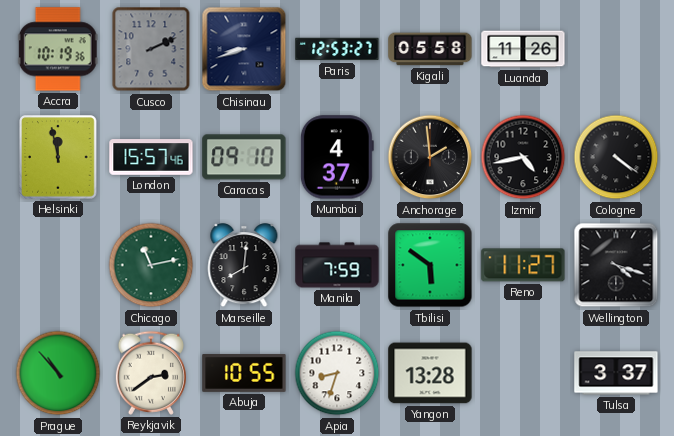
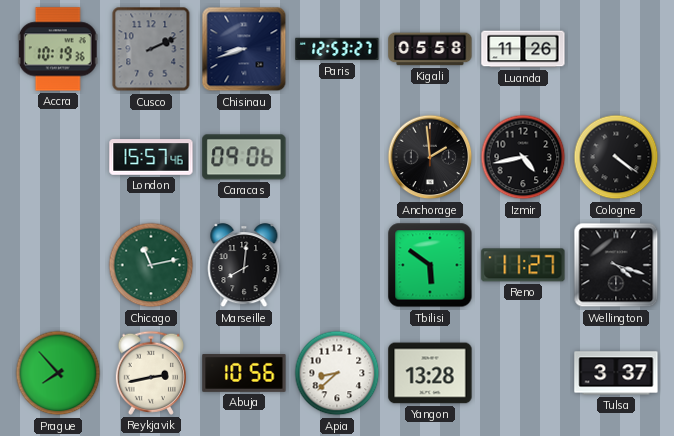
Helsinki: 11:58 -> none
Caracas: 09:10 -> 09:06
Mumbai: 4:37 -> none
Manila: 7:59 -> none
Prague: 10:53 -> 7:53
Reykjavik: 2:39 -> 2:43
Abuja: 10:55 -> 10:56
Apia: 8:33 -> 8:38
